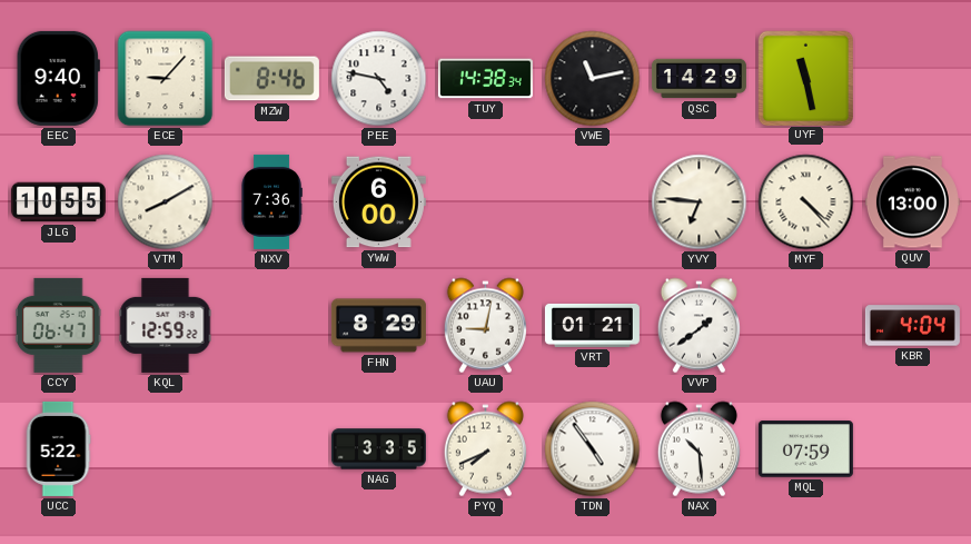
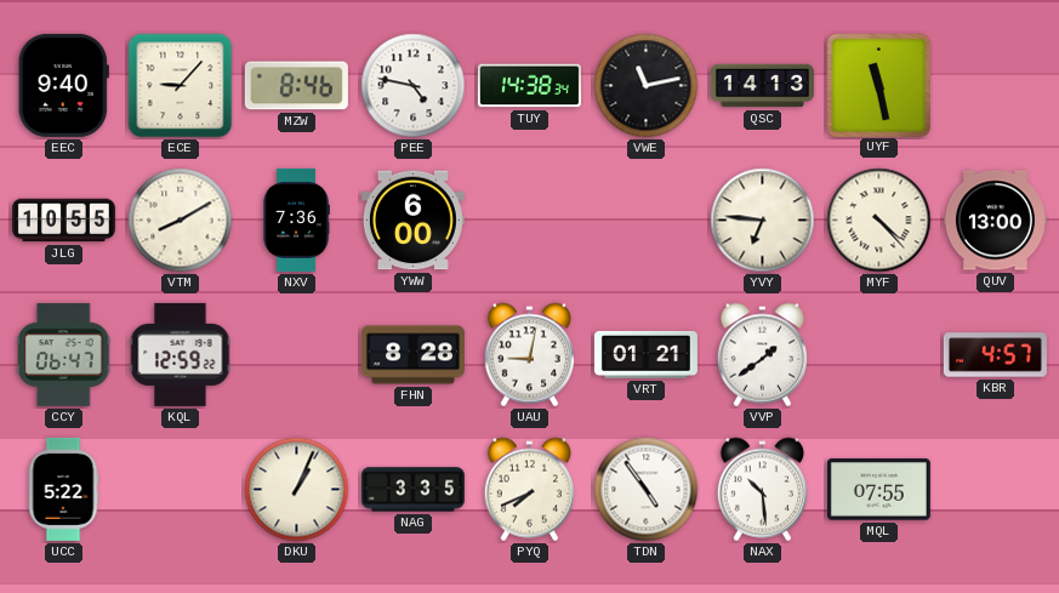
QSC: 14:29 -> 14:13
FHN: 8:29 -> 8:28
KBR: 4:04 -> 4:57
DKU: none -> 1:04
MQL: 07:59 -> 07:55
